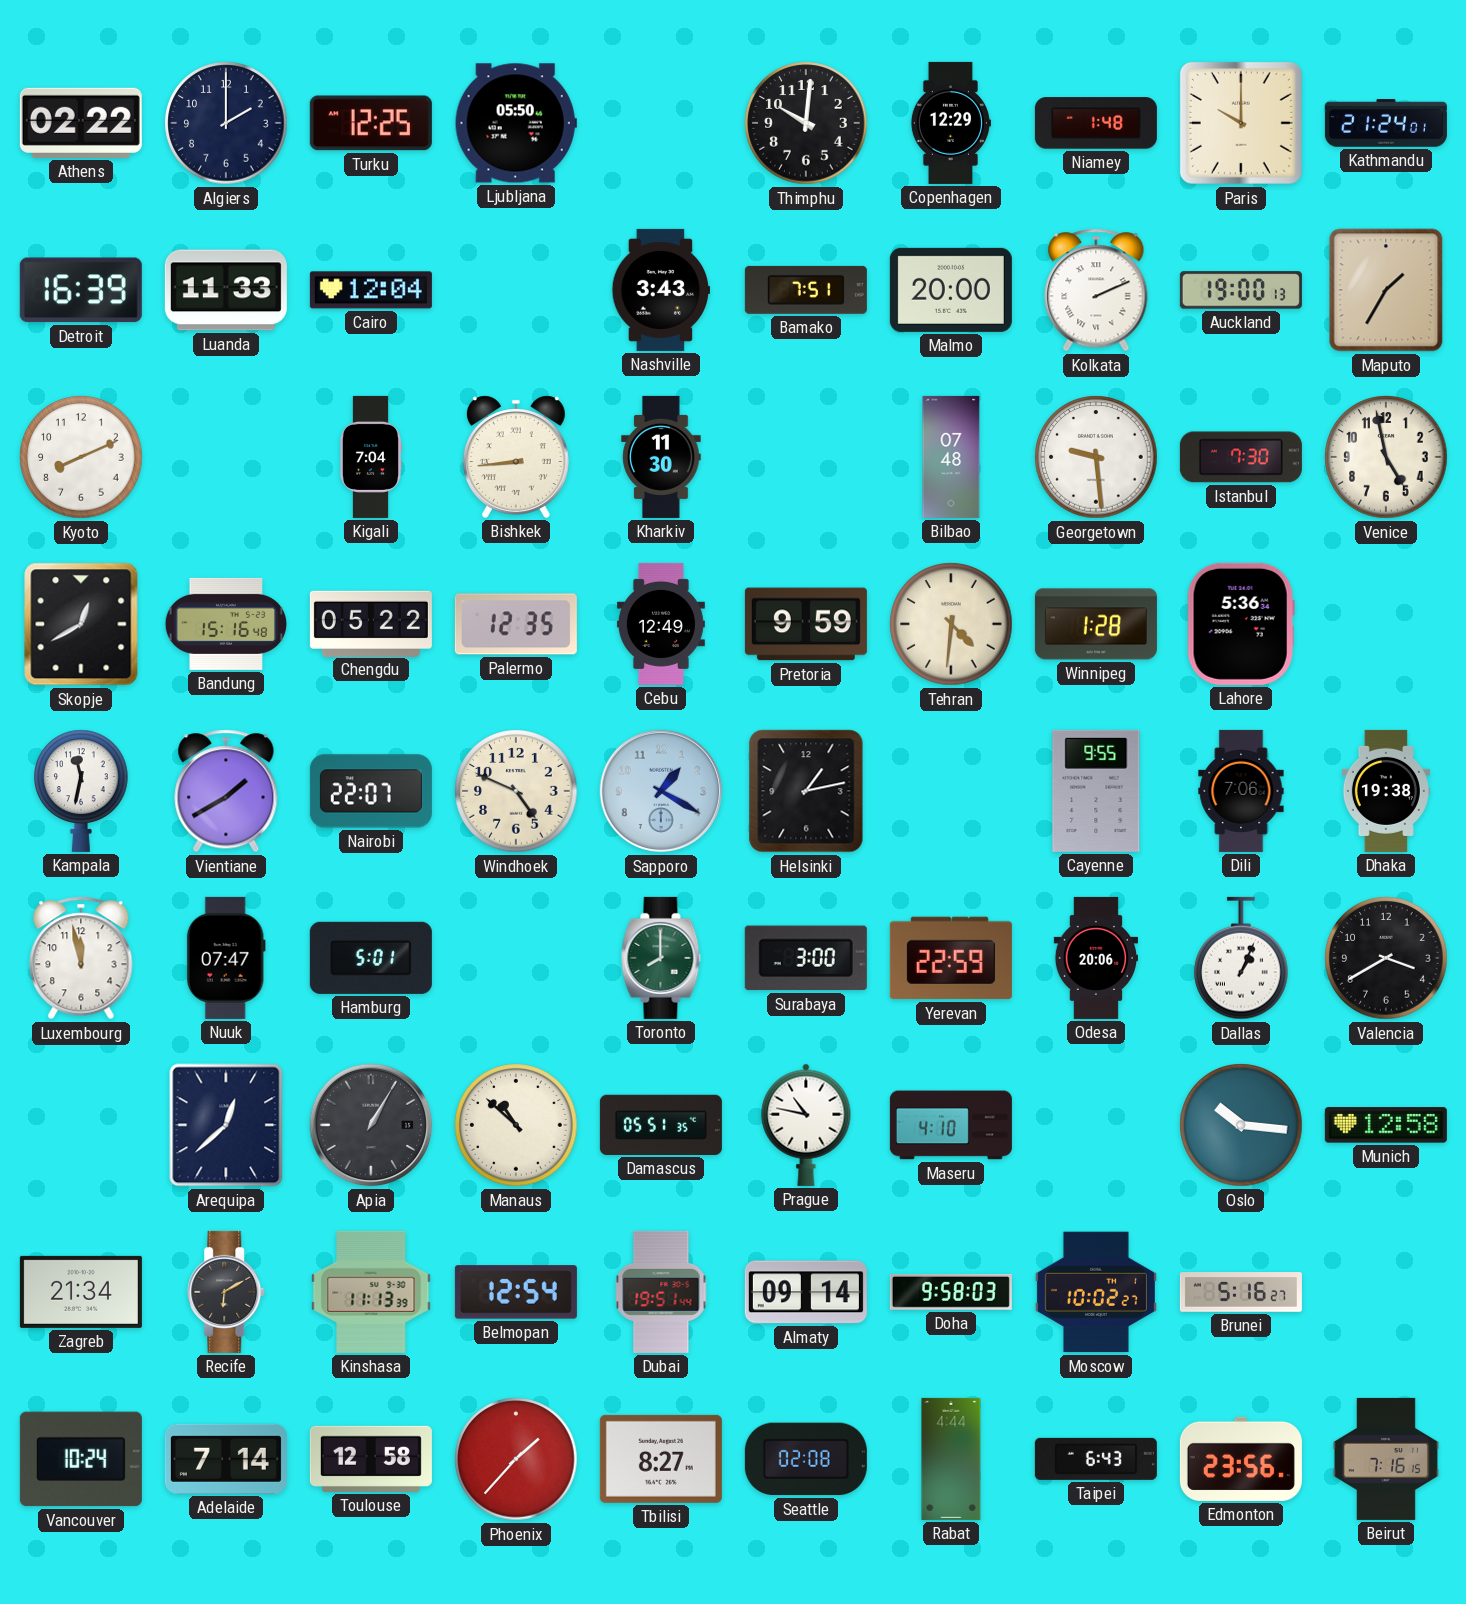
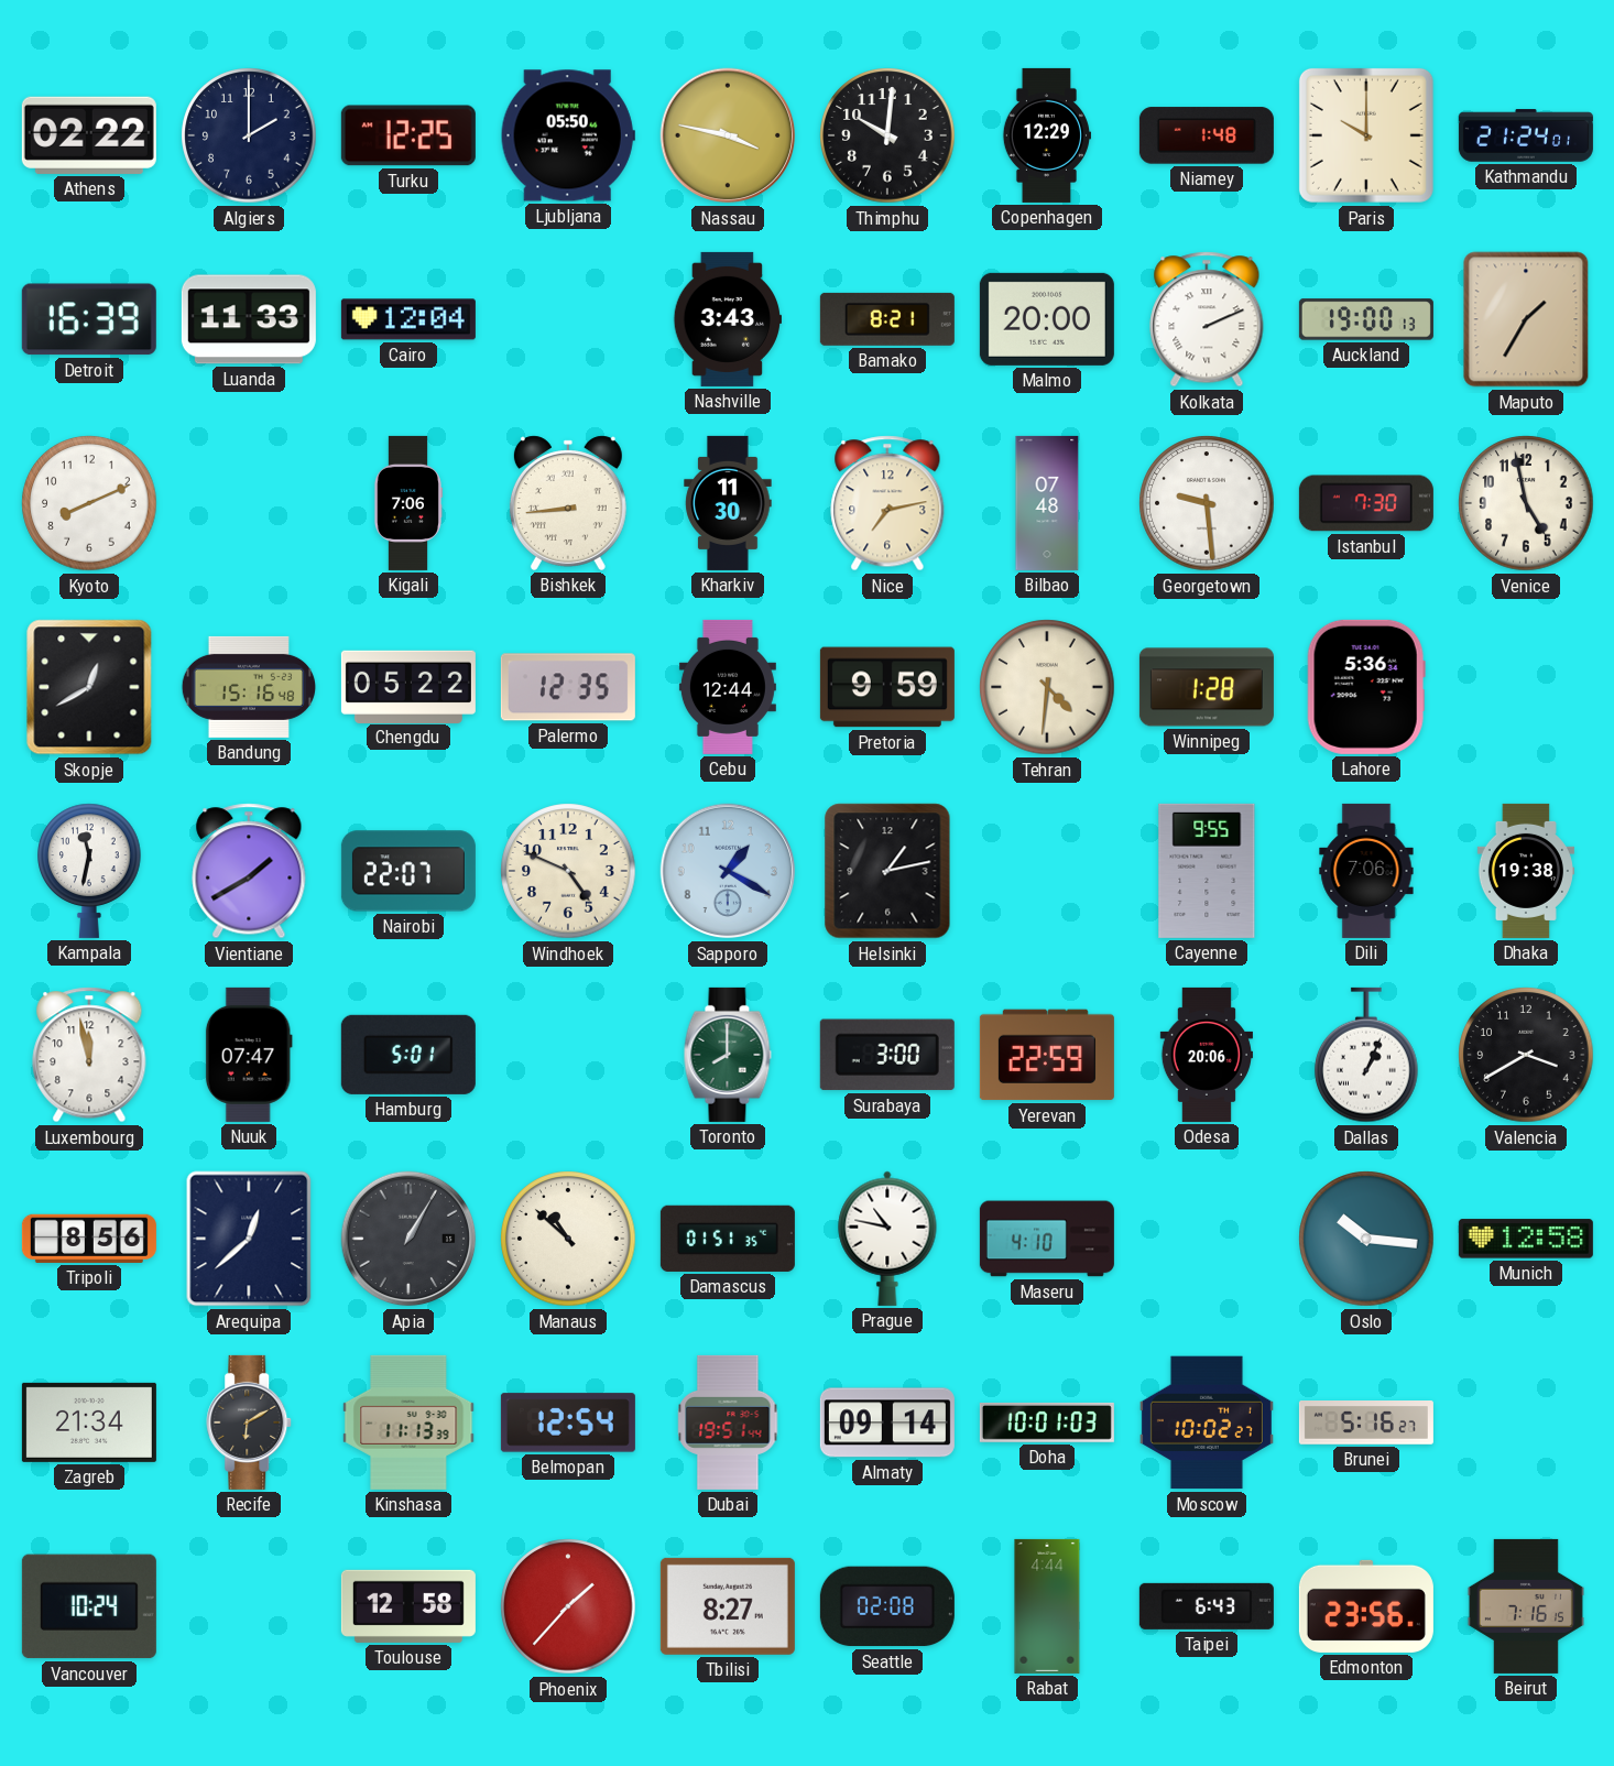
Nassau: none -> 3:47
Bamako: 7:51 -> 8:21
Kigali: 7:04 -> 7:06
Nice: none -> 7:13
Cebu: 12:49 -> 12:44
Tripoli: none -> 8:56
Damascus: 05:51 -> 01:51
Doha: 9:58 -> 10:01
Adelaide: 7:14 -> none
